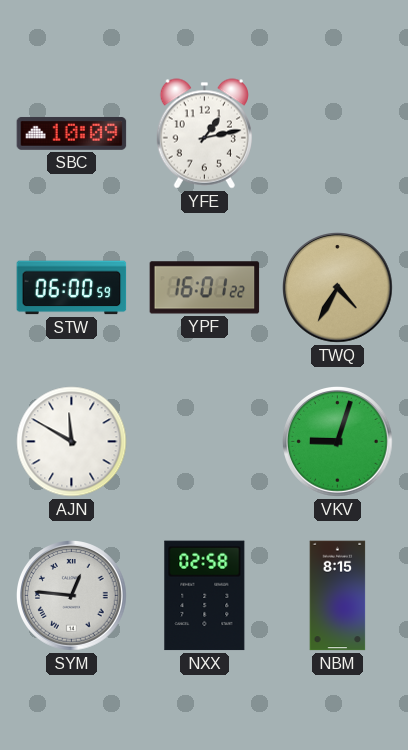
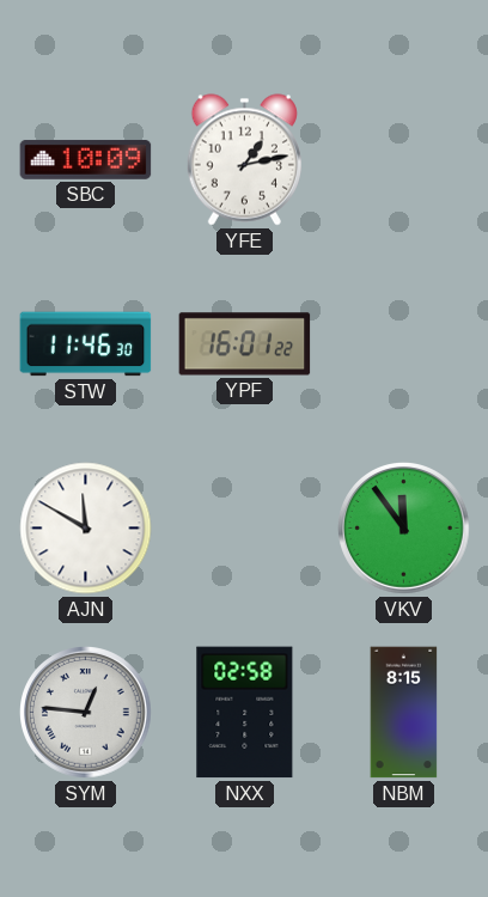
STW: 06:00 -> 11:46
TWQ: 4:35 -> none
VKV: 9:03 -> 11:54
